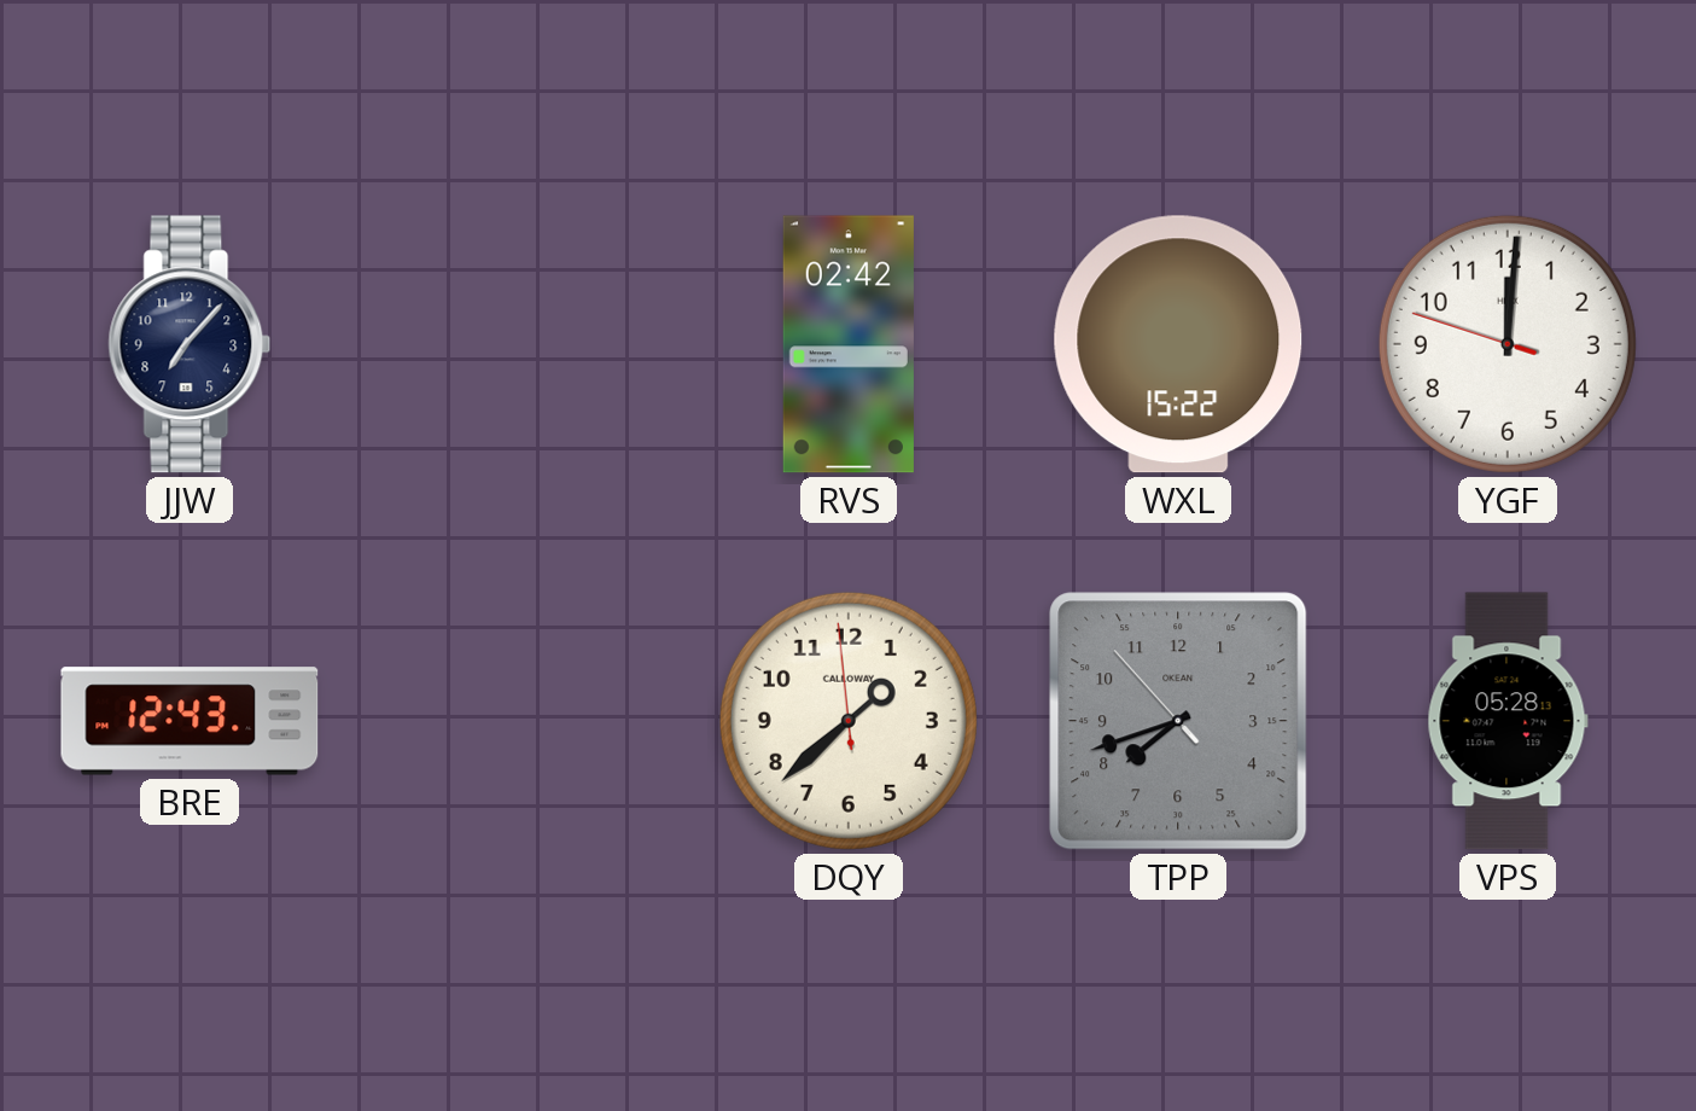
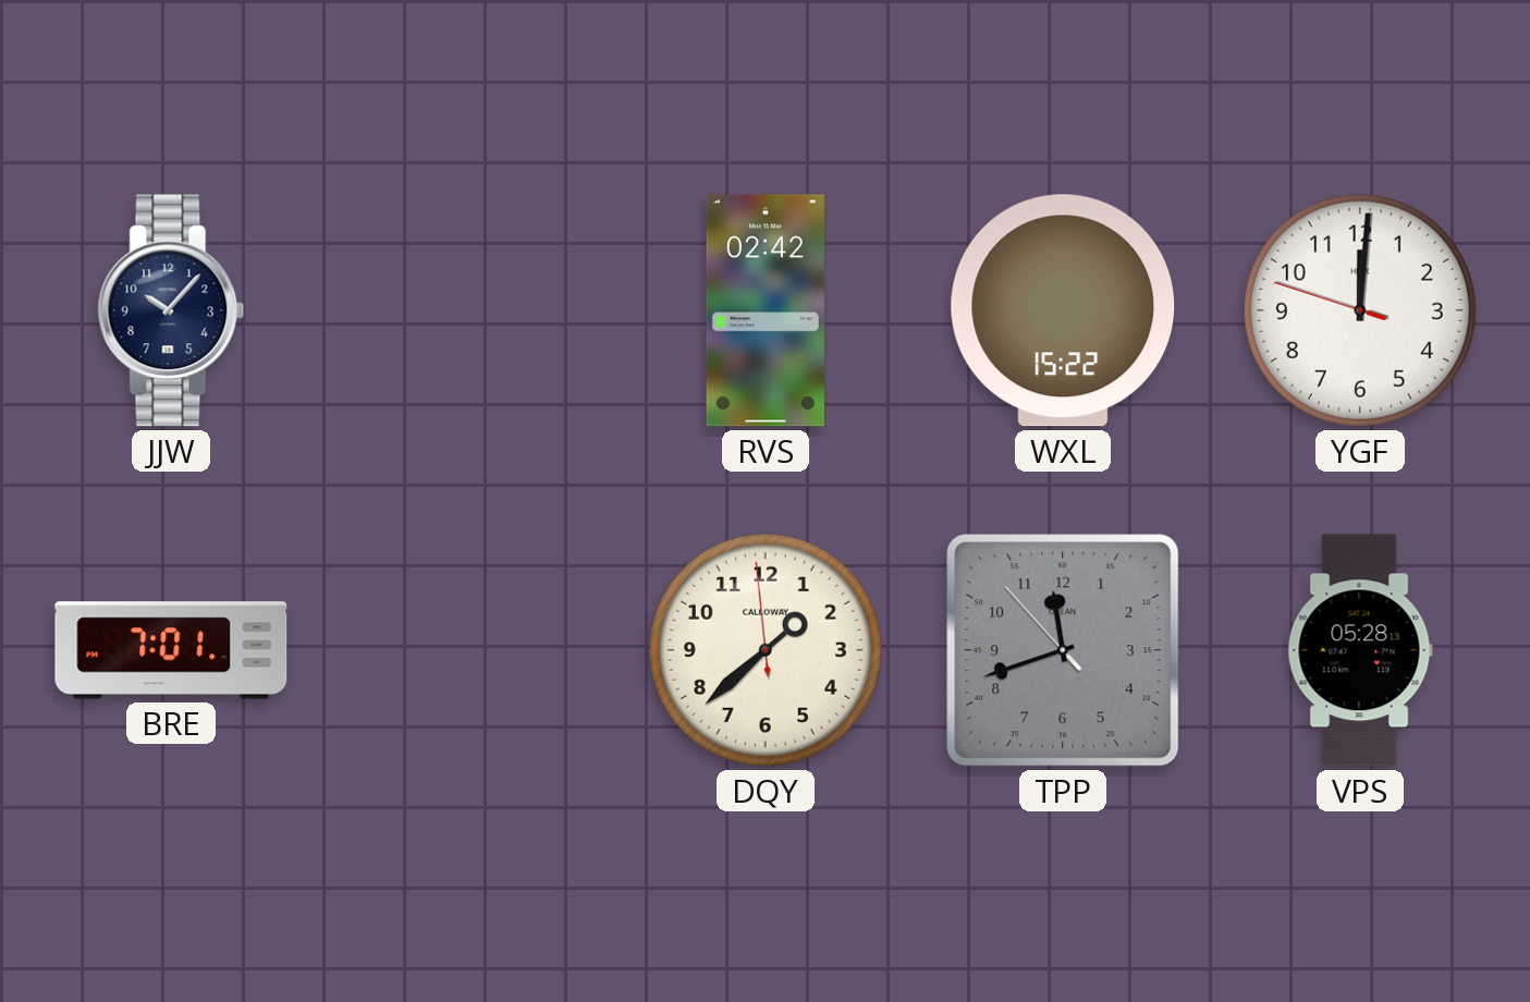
JJW: 7:07 -> 10:07
BRE: 12:43 -> 7:01
TPP: 7:41 -> 11:41
